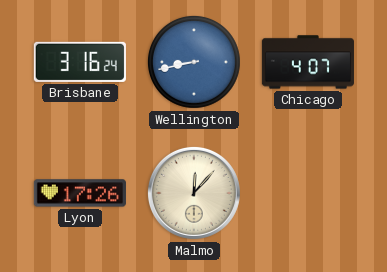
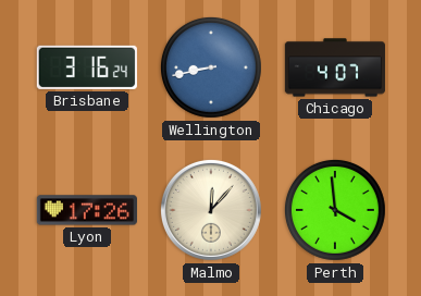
Perth: none -> 3:59
